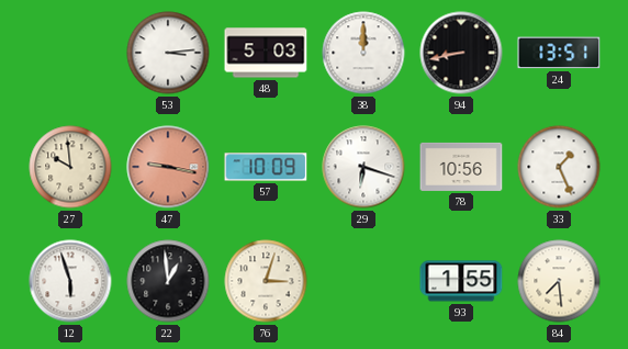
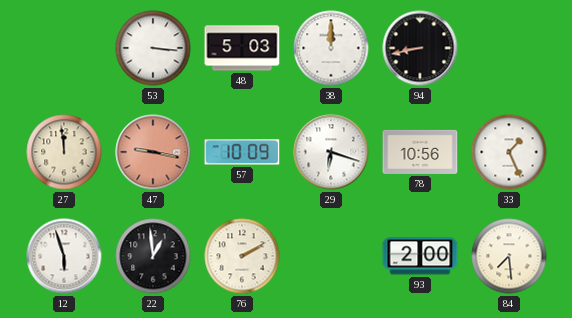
53: 3:14 -> 3:16
24: 13:51 -> none
27: 9:59 -> 11:59
76: 3:03 -> 2:10
93: 1:55 -> 2:00
